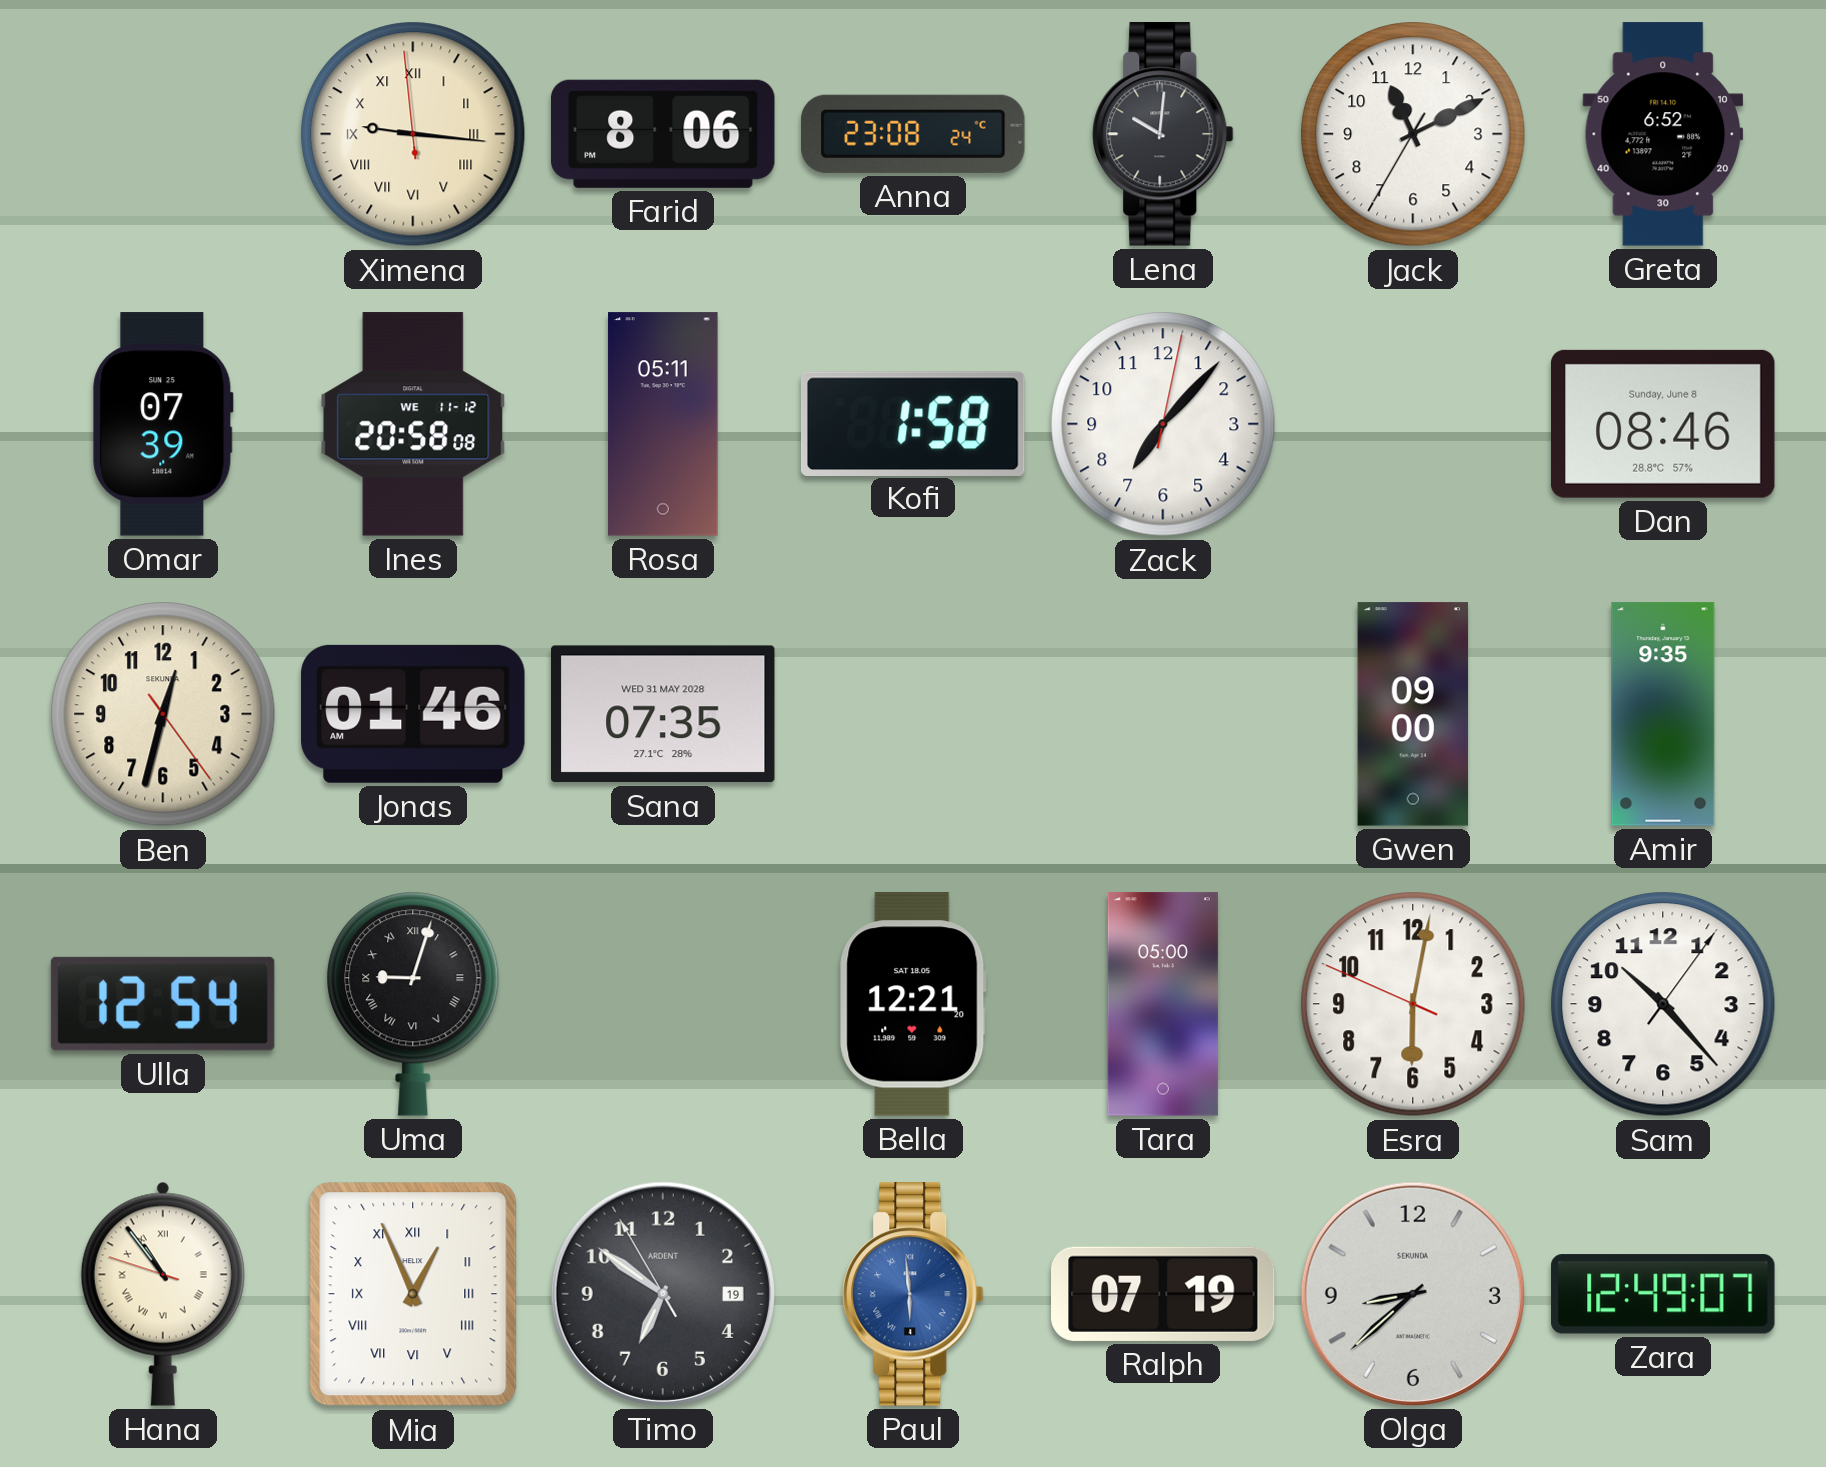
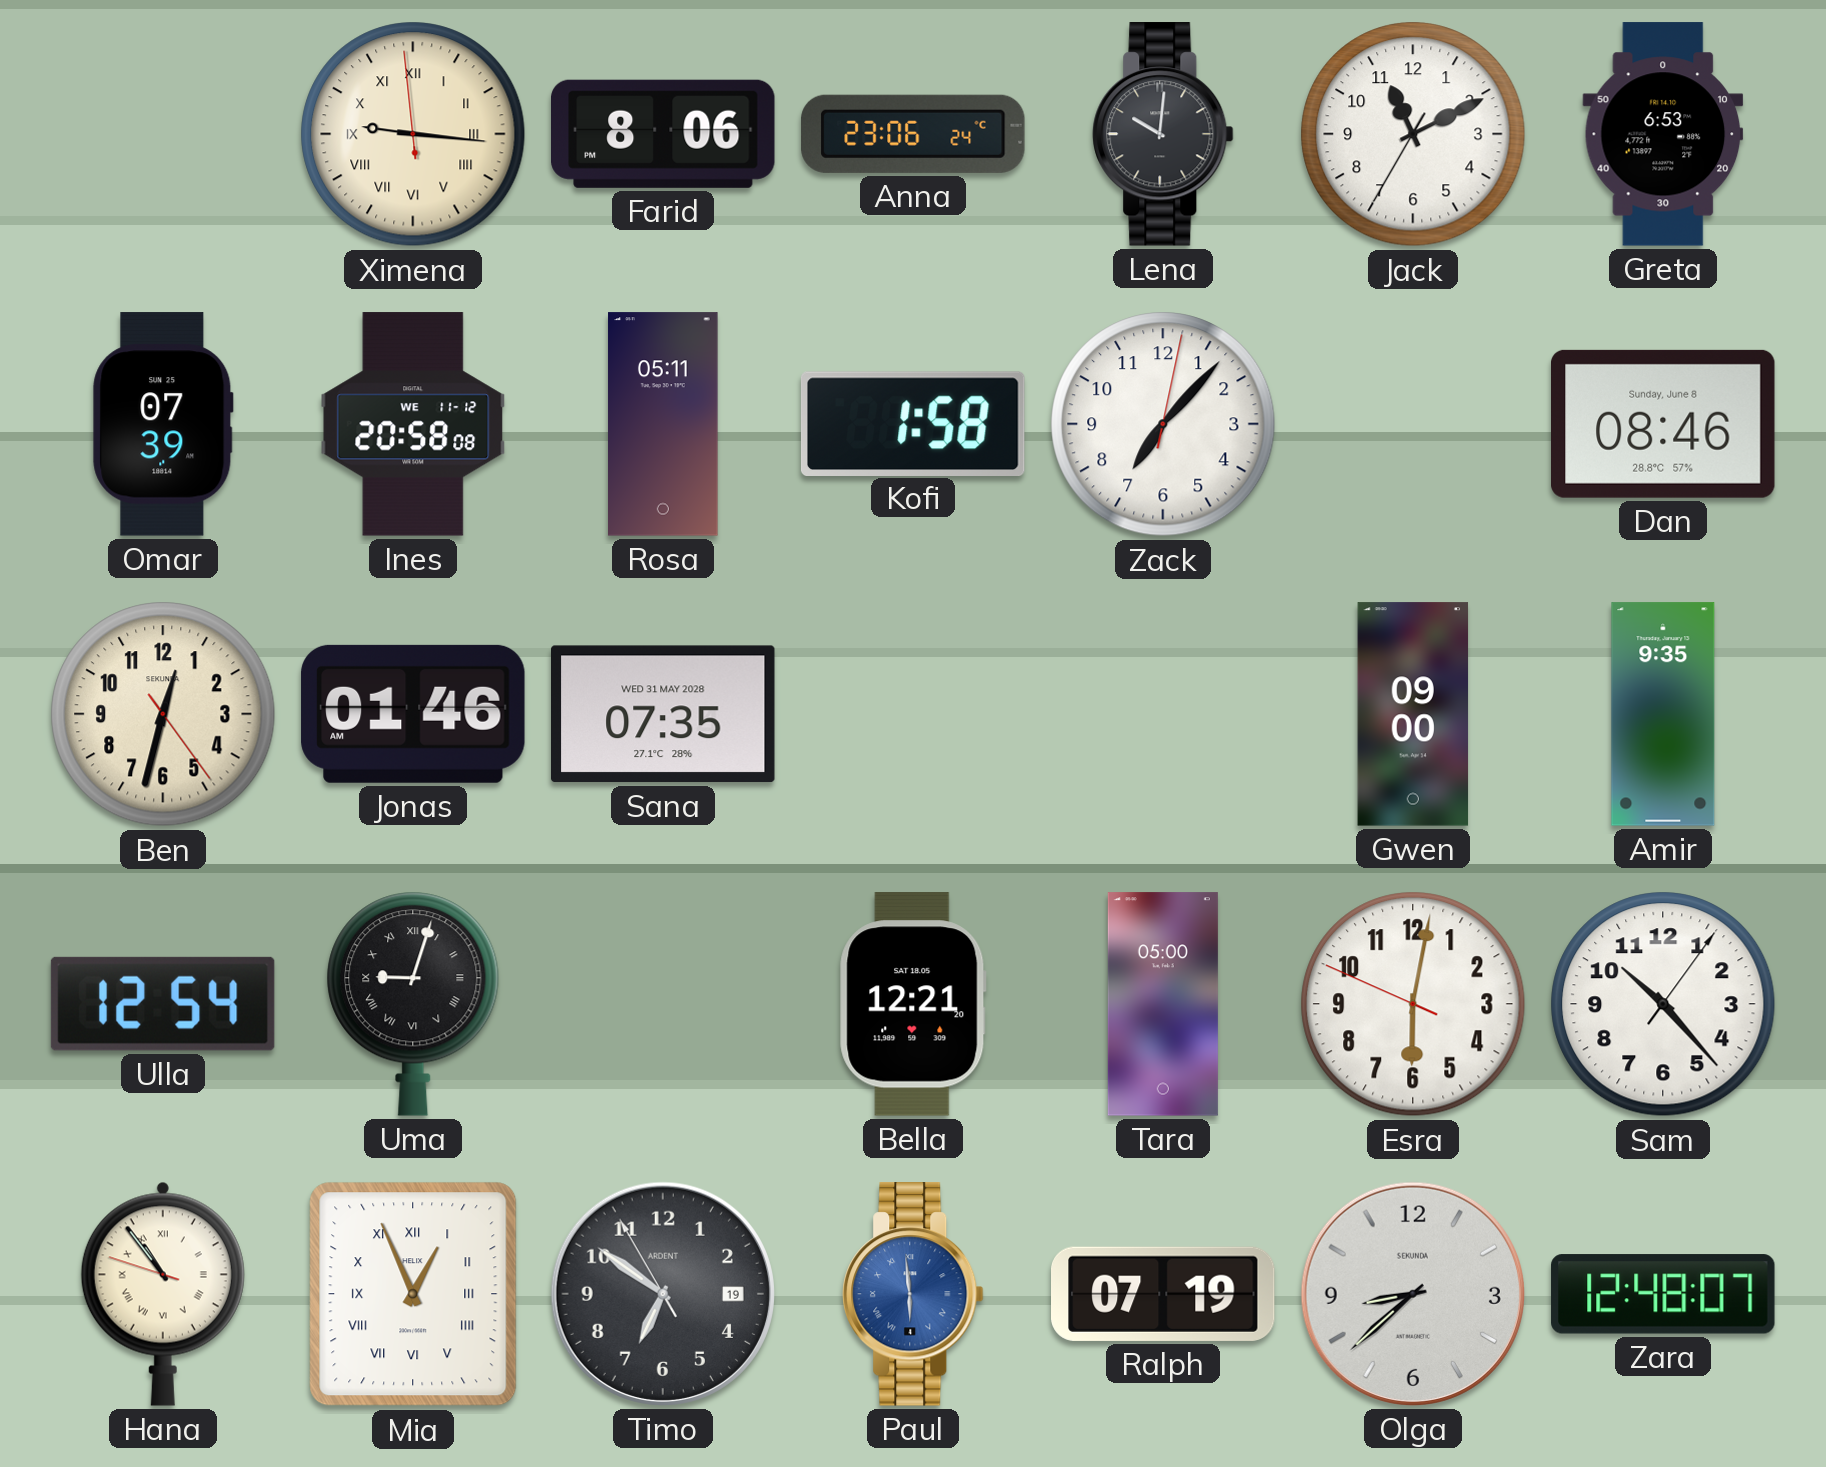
Anna: 23:08 -> 23:06
Greta: 6:52 -> 6:53
Zara: 12:49 -> 12:48
